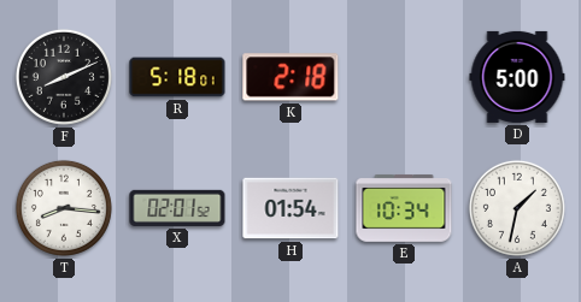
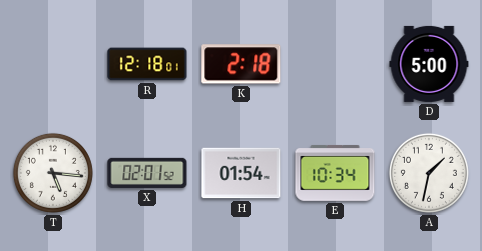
F: 8:11 -> none
R: 5:18 -> 12:18
T: 8:16 -> 5:16
